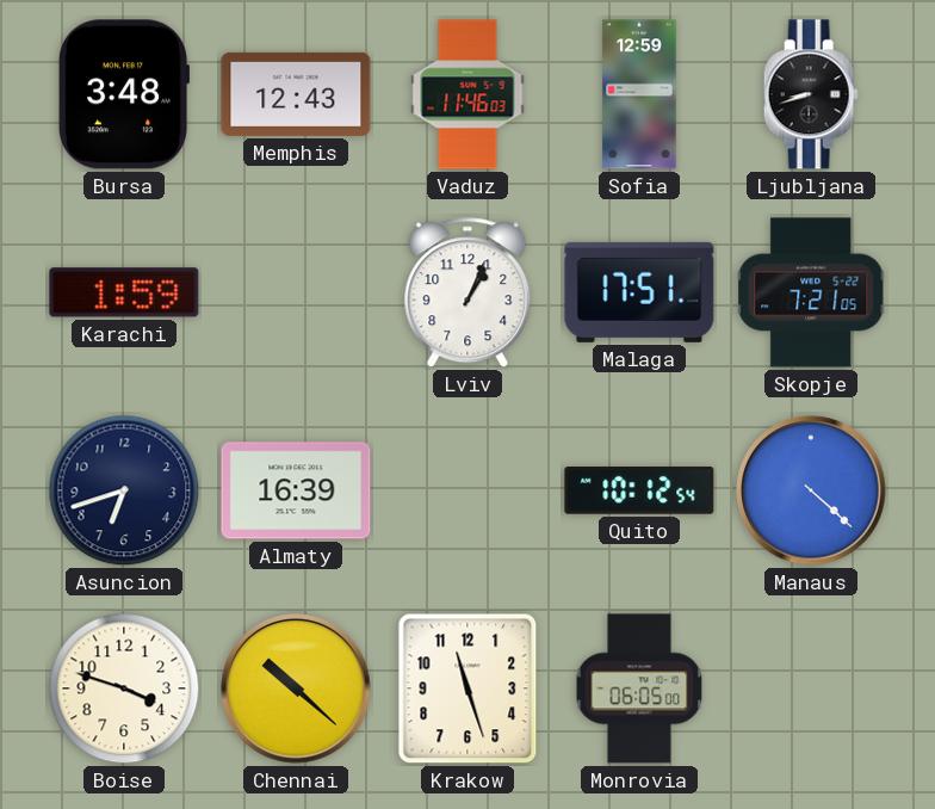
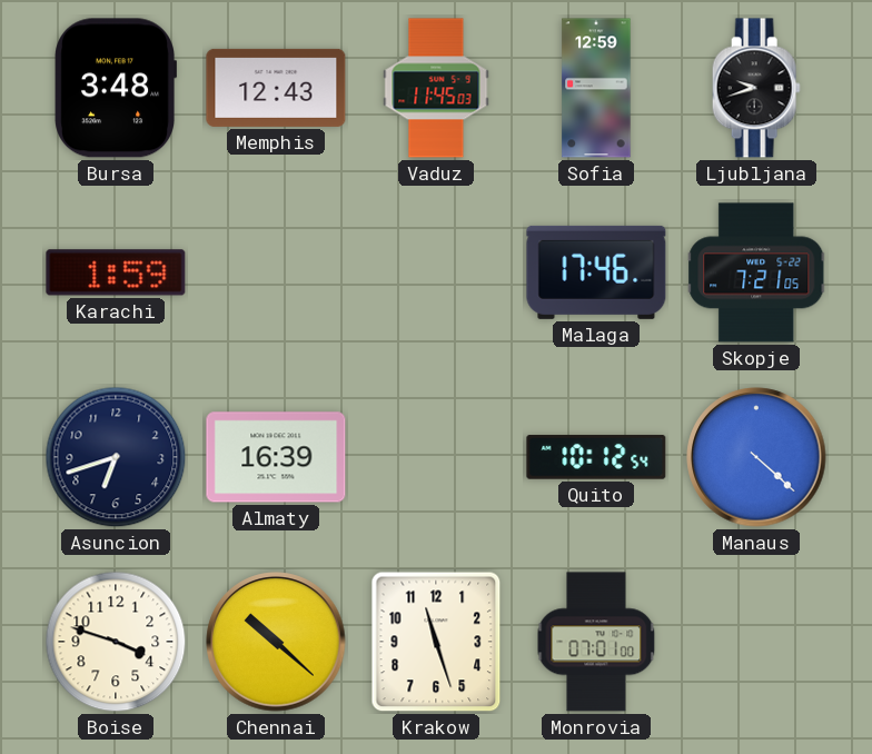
Vaduz: 11:46 -> 11:45
Ljubljana: 8:42 -> 9:42
Lviv: 1:04 -> none
Malaga: 17:51 -> 17:46
Monrovia: 06:05 -> 07:01
